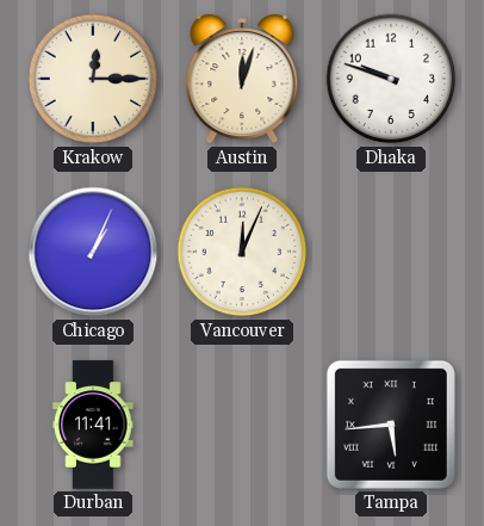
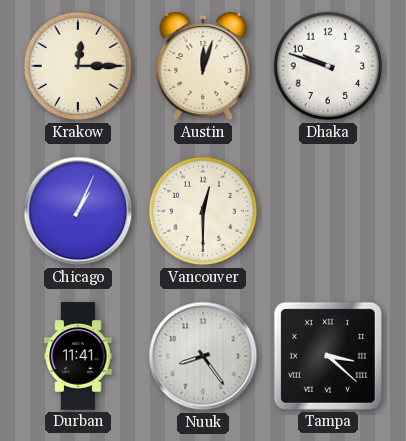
Vancouver: 12:04 -> 12:30
Nuuk: none -> 8:24
Tampa: 5:44 -> 3:22
